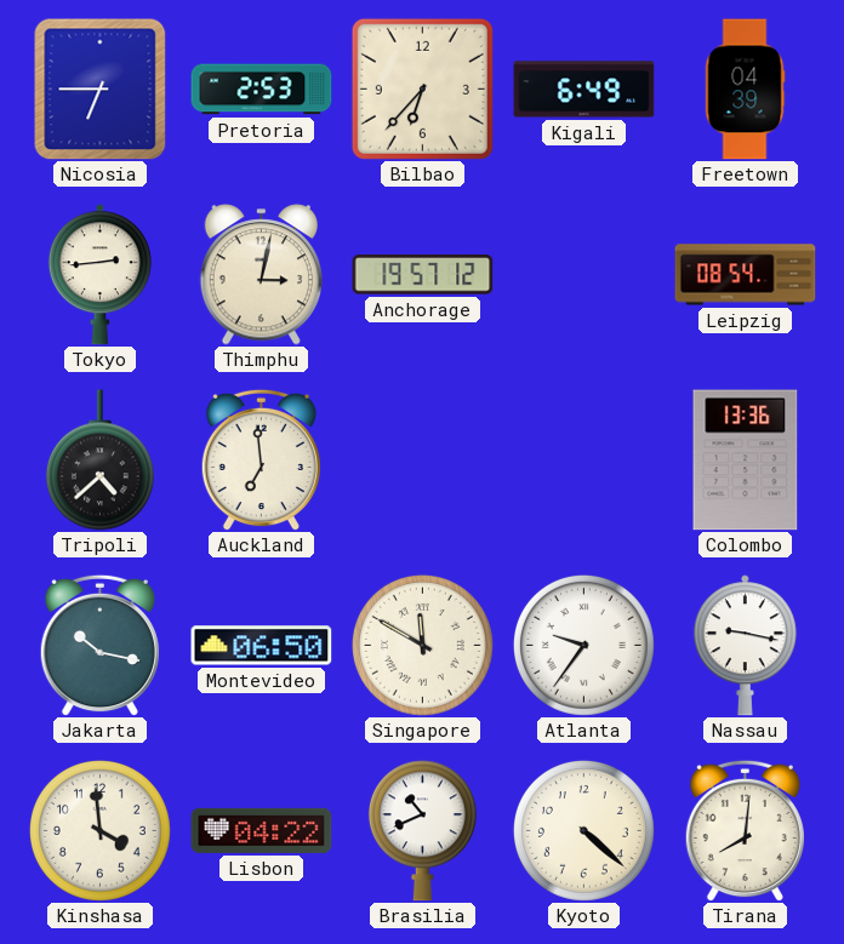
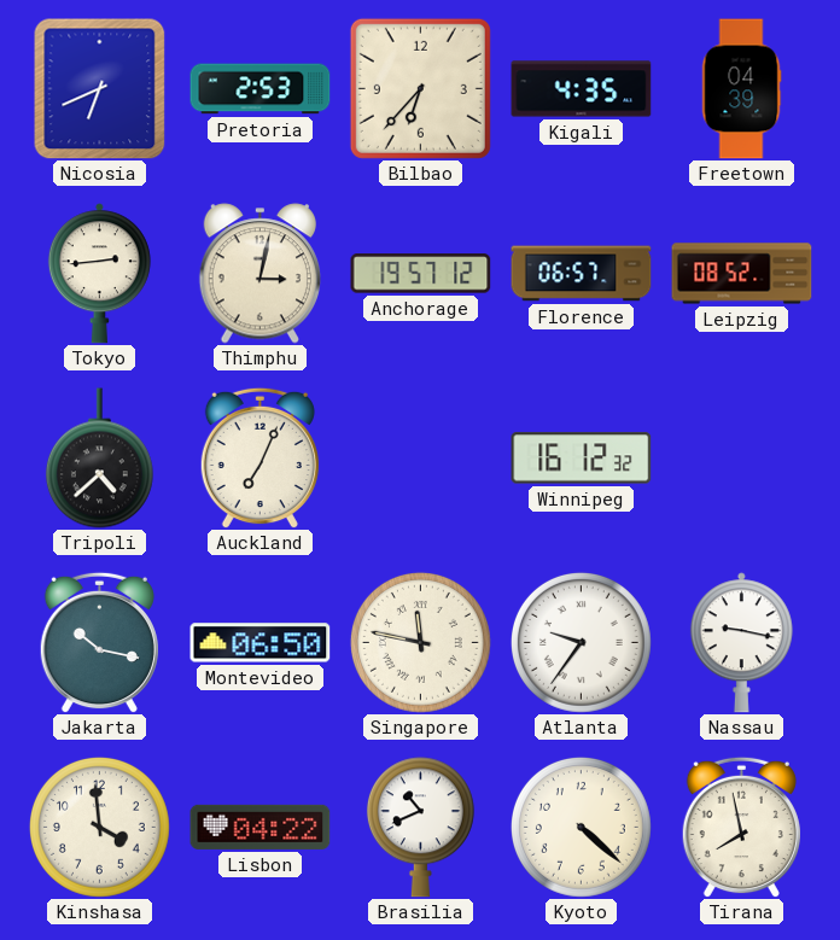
Nicosia: 6:45 -> 6:41
Kigali: 6:49 -> 4:35
Florence: none -> 06:57
Leipzig: 08:54 -> 08:52
Auckland: 6:59 -> 7:04
Winnipeg: none -> 16:12
Colombo: 13:36 -> none
Singapore: 11:50 -> 11:47
Tirana: 8:01 -> 7:58
